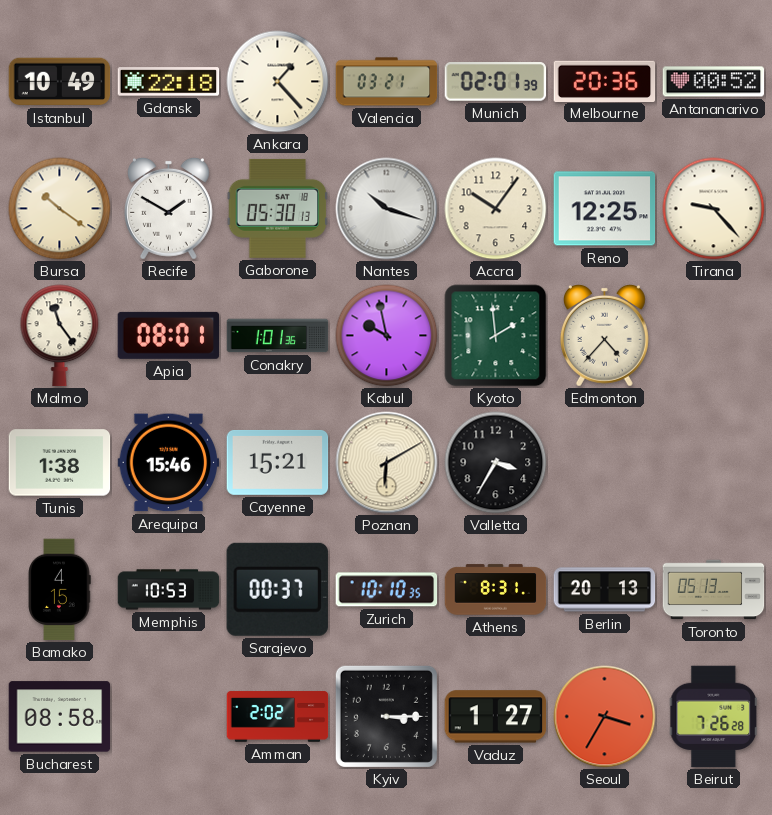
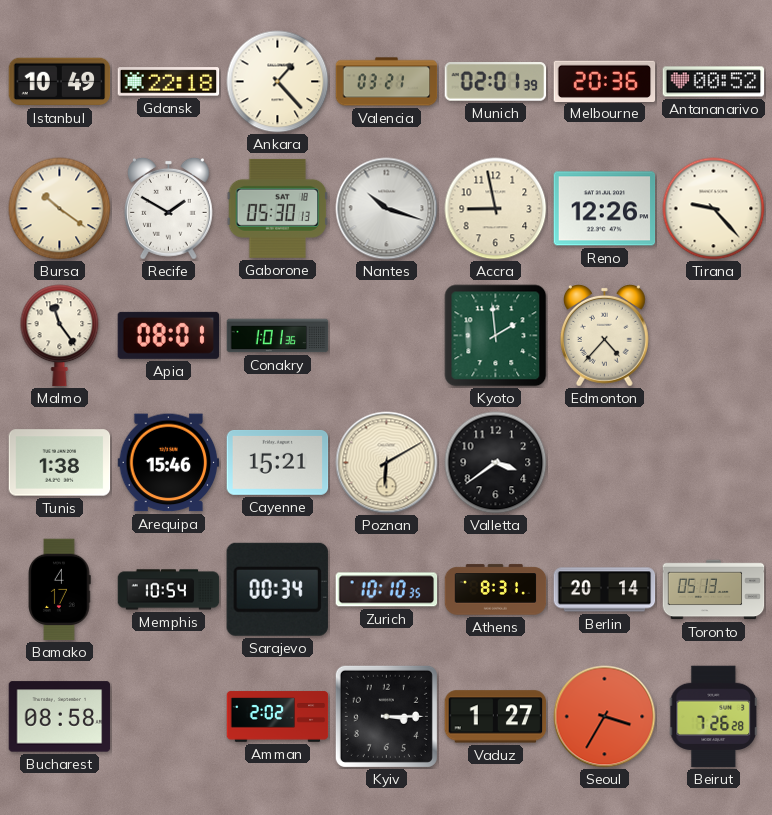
Accra: 10:06 -> 8:58
Reno: 12:25 -> 12:26
Kabul: 9:58 -> none
Valletta: 3:35 -> 3:39
Bamako: 4:15 -> 4:17
Memphis: 10:53 -> 10:54
Sarajevo: 00:37 -> 00:34
Berlin: 20:13 -> 20:14
